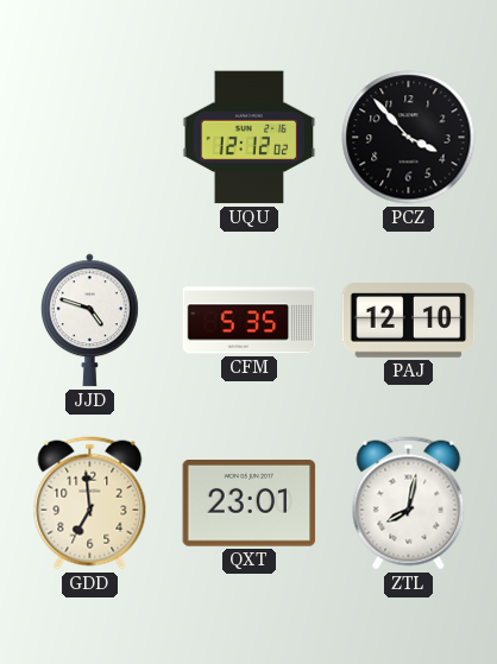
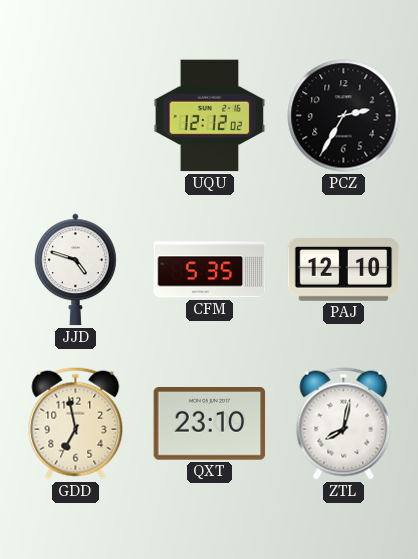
PCZ: 3:53 -> 2:35
GDD: 6:59 -> 6:58
QXT: 23:01 -> 23:10
